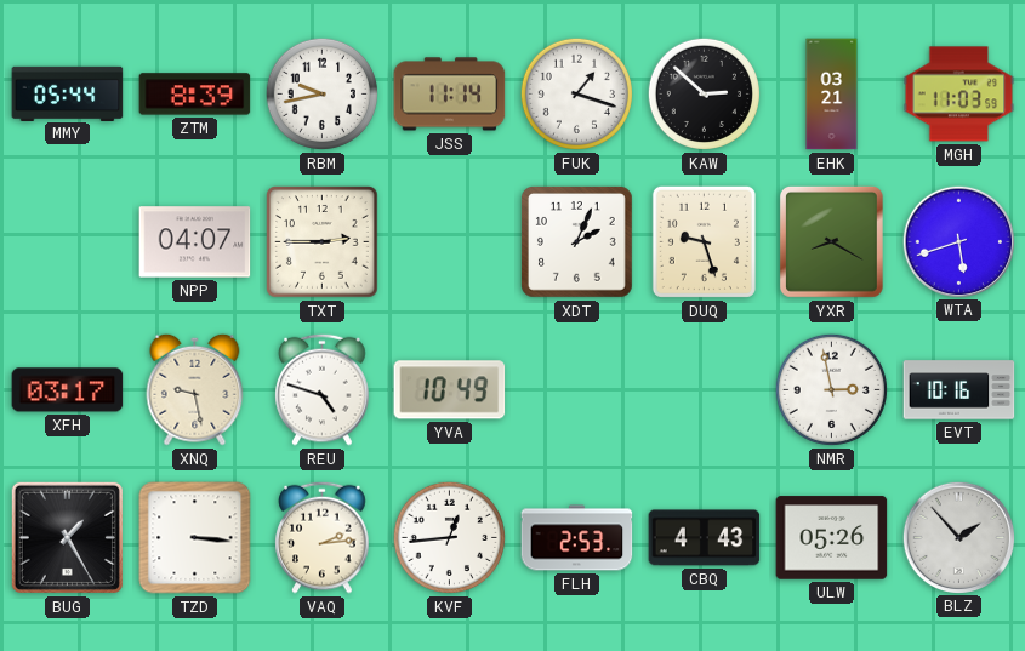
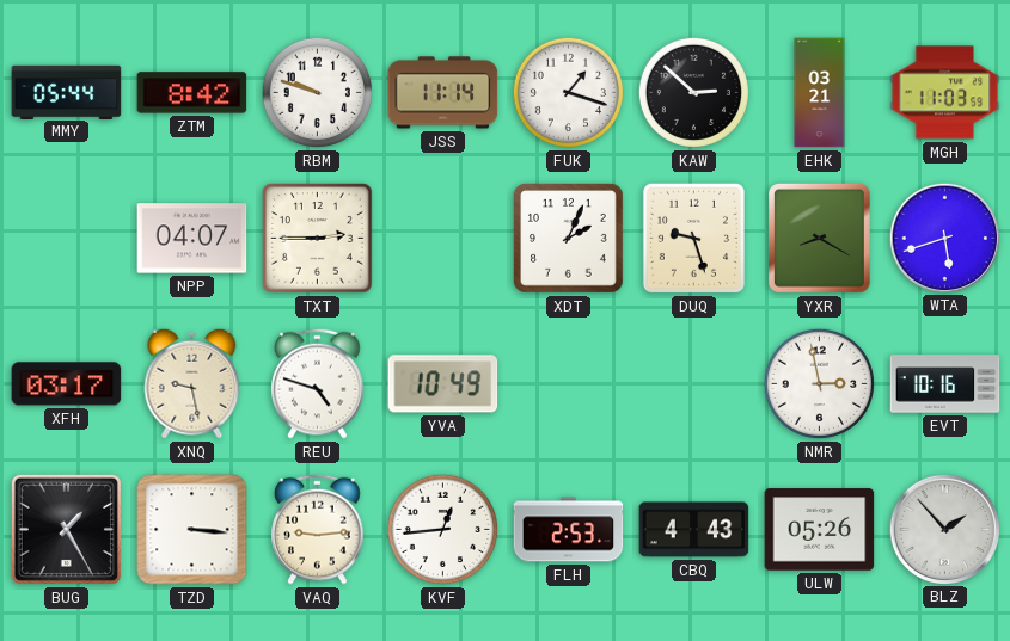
ZTM: 8:39 -> 8:42
RBM: 9:43 -> 9:48
VAQ: 2:14 -> 9:14
